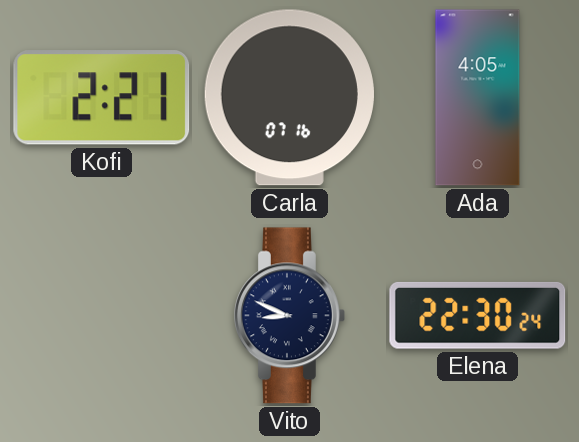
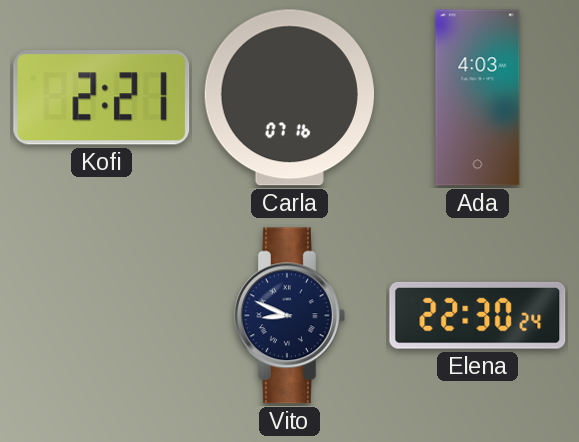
Ada: 4:05 -> 4:03
